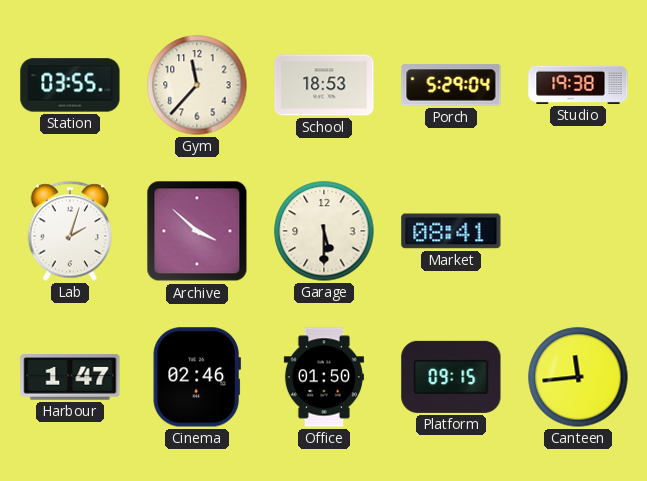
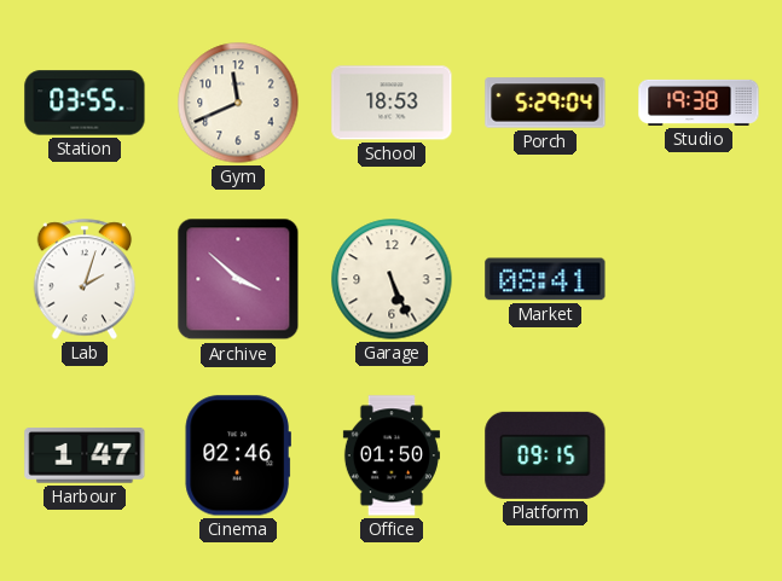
Gym: 11:37 -> 11:41
Garage: 5:30 -> 5:26
Canteen: 11:44 -> none
